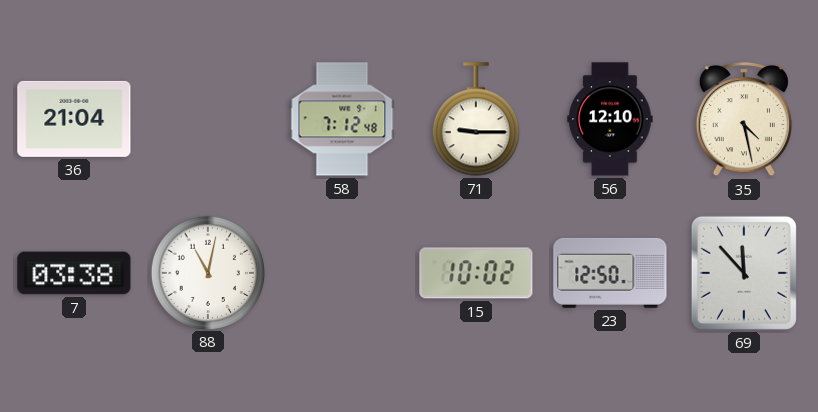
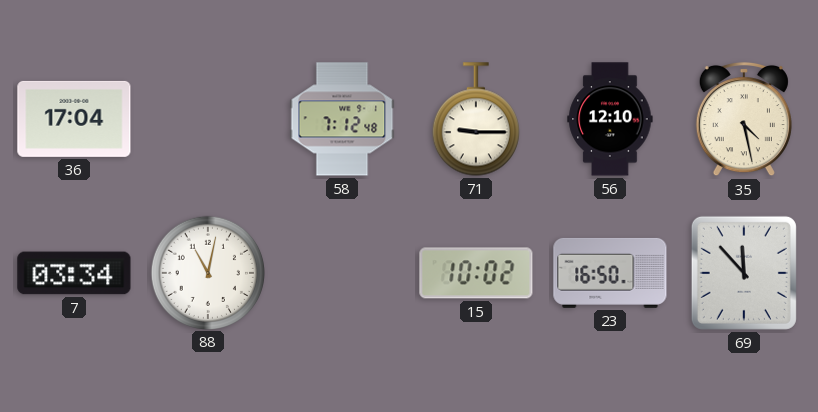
36: 21:04 -> 17:04
7: 03:38 -> 03:34
23: 12:50 -> 16:50
